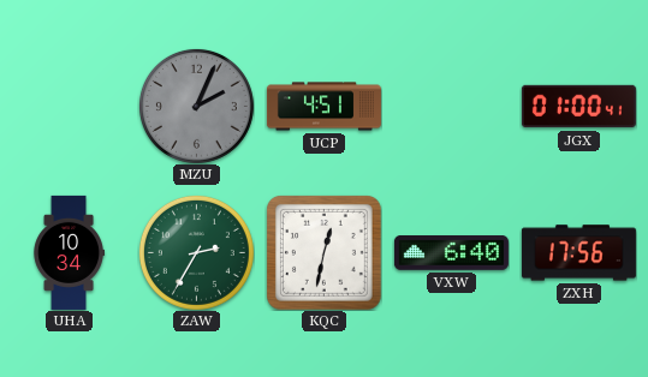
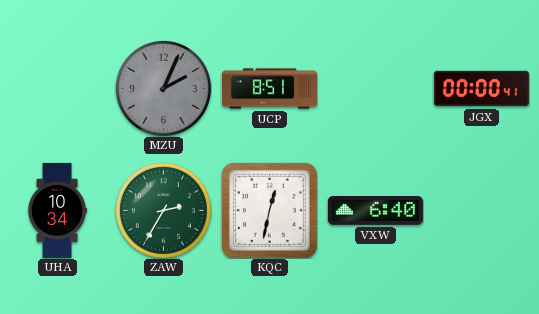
UCP: 4:51 -> 8:51
JGX: 01:00 -> 00:00
ZXH: 17:56 -> none
